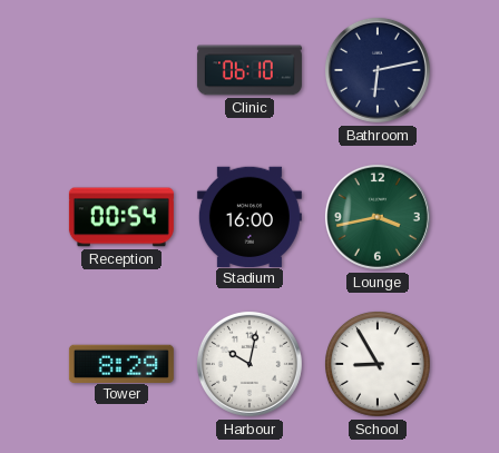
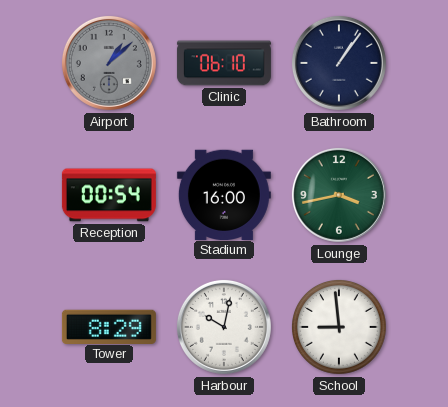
Airport: none -> 1:08
Bathroom: 6:13 -> 1:06
School: 8:55 -> 8:59
